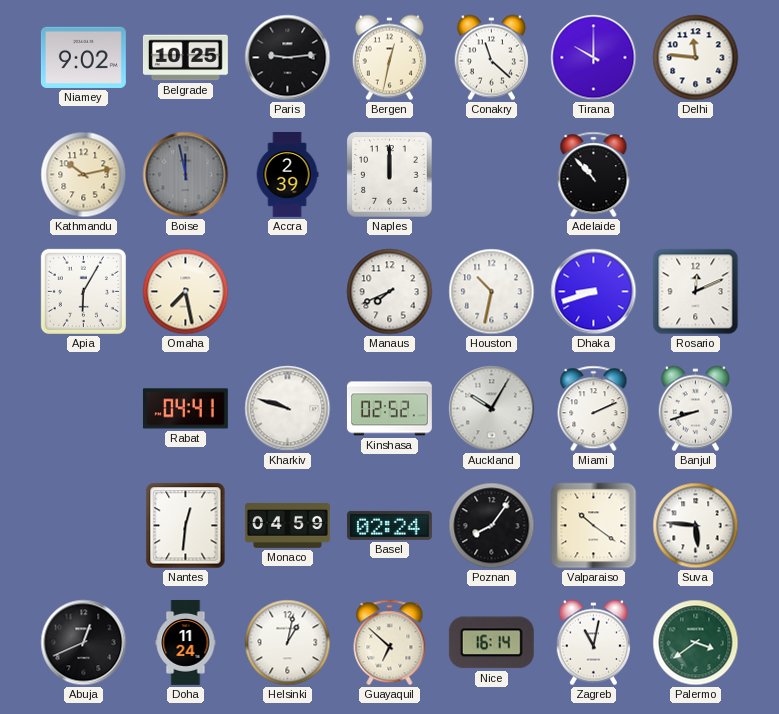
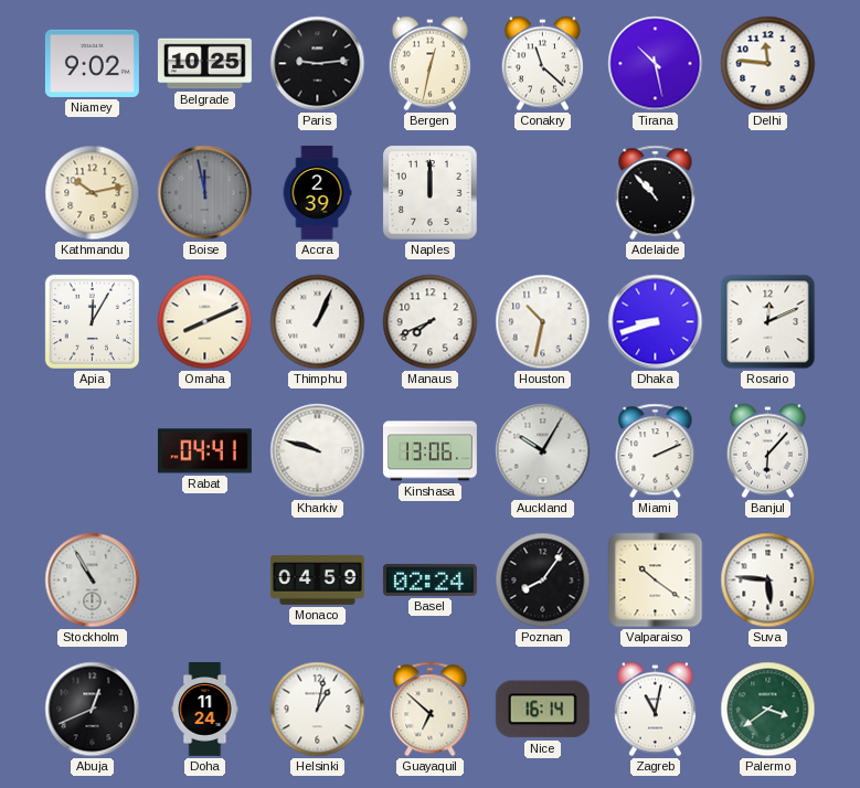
Tirana: 10:00 -> 10:28
Apia: 6:05 -> 12:05
Omaha: 7:28 -> 8:11
Thimphu: none -> 1:04
Kinshasa: 02:52 -> 13:06
Banjul: 8:42 -> 6:07
Stockholm: none -> 10:55
Nantes: 12:31 -> none
